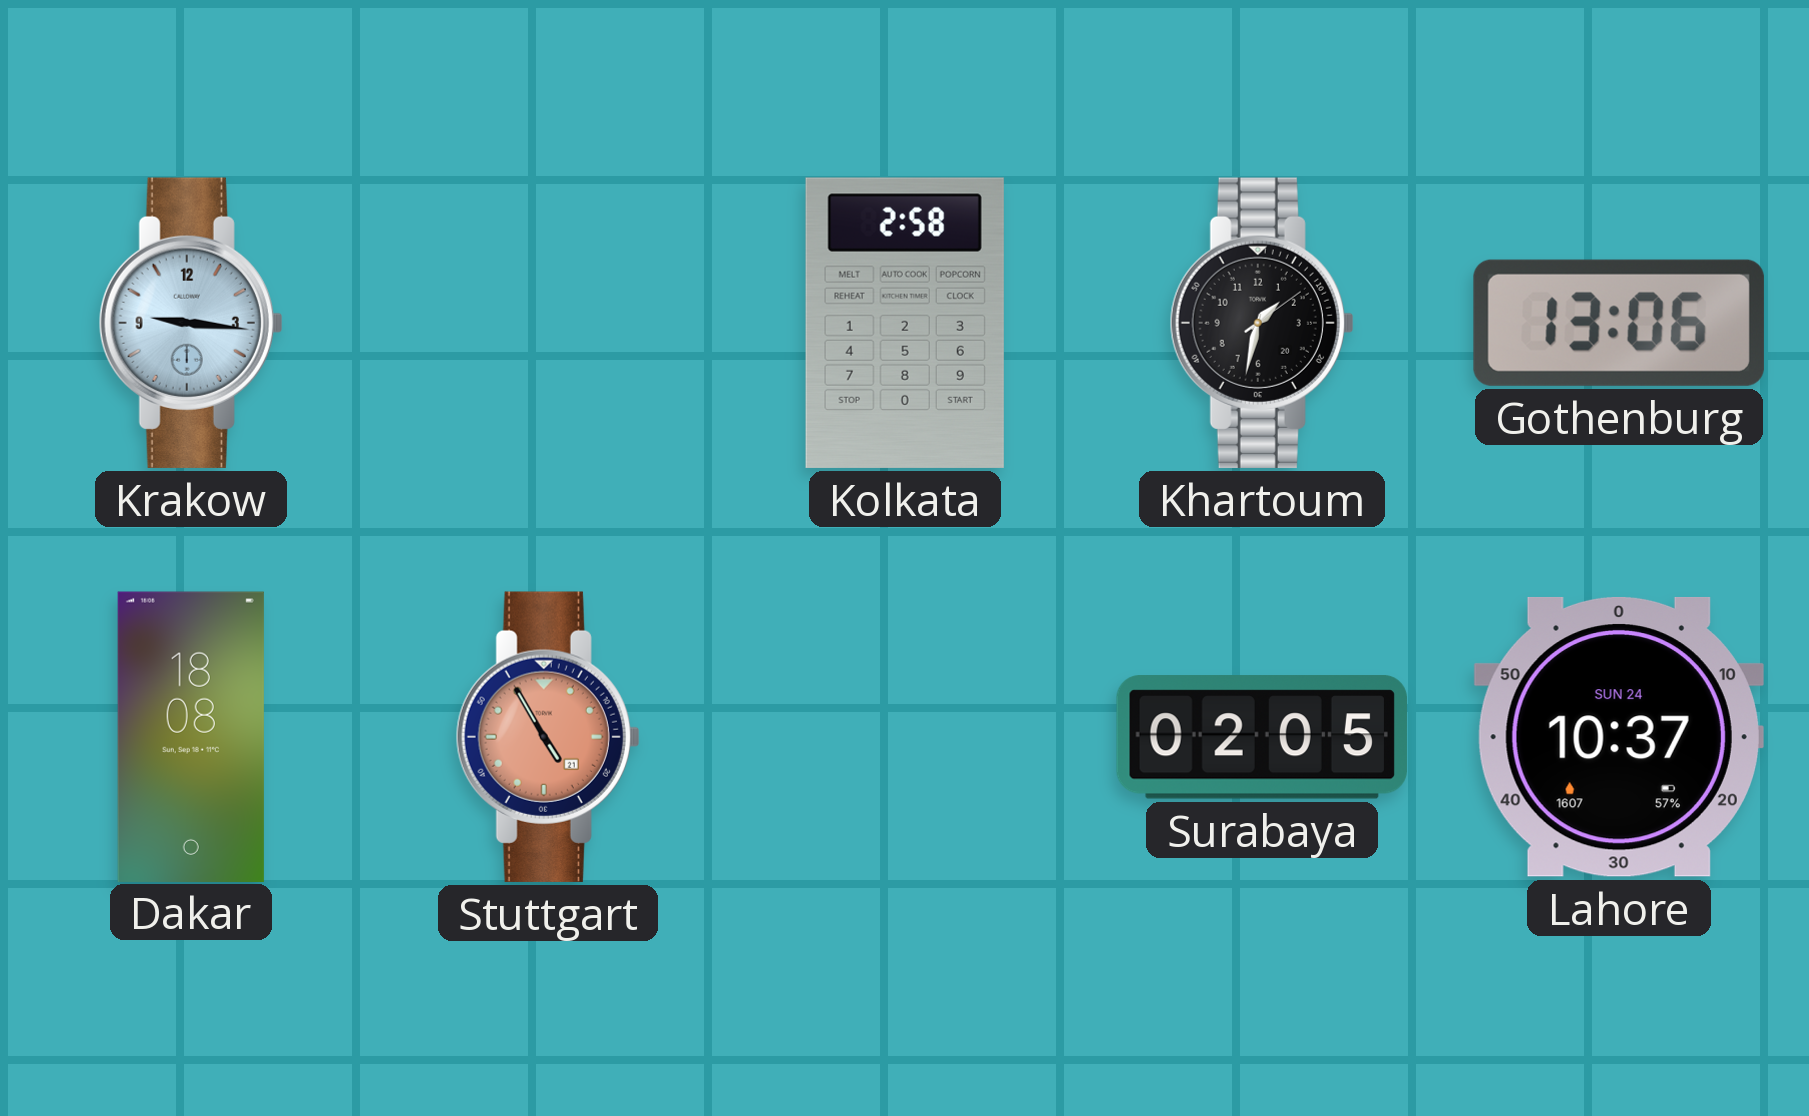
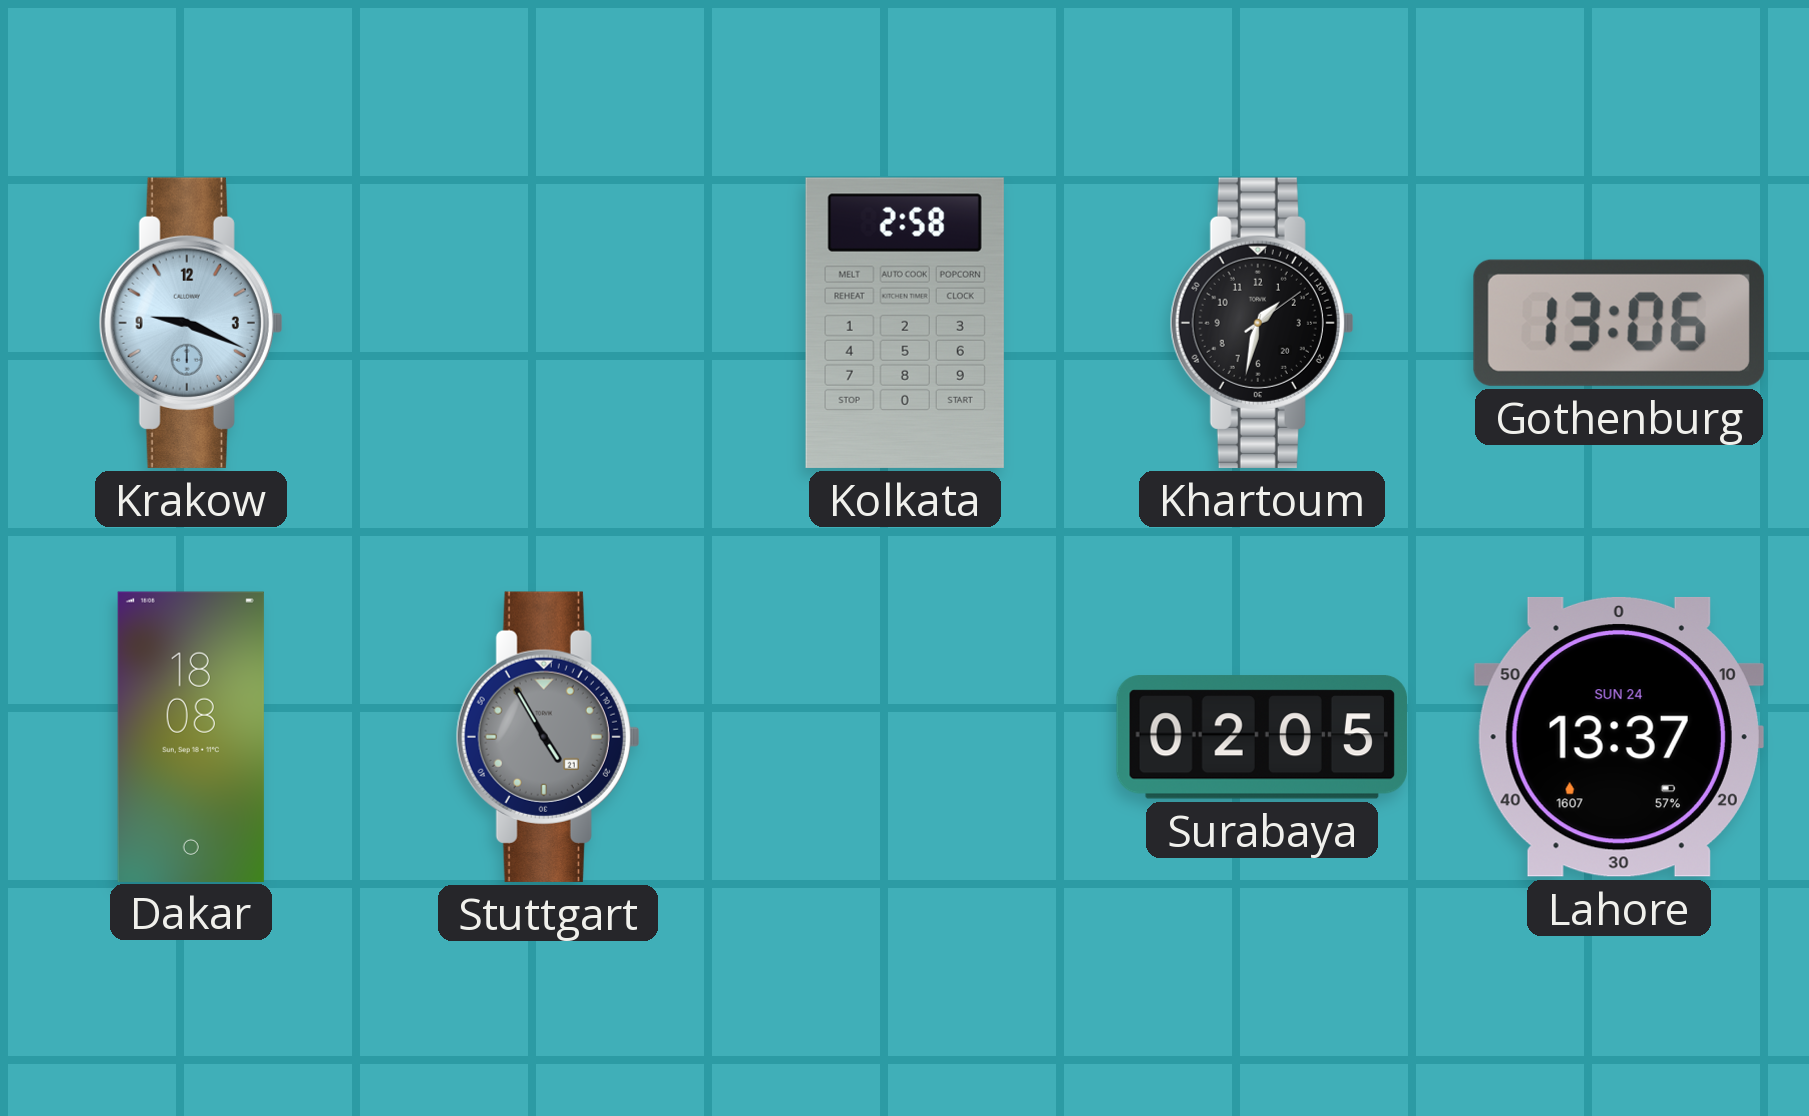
Krakow: 9:16 -> 9:19
Stuttgart dial: salmon -> grey
Lahore: 10:37 -> 13:37
